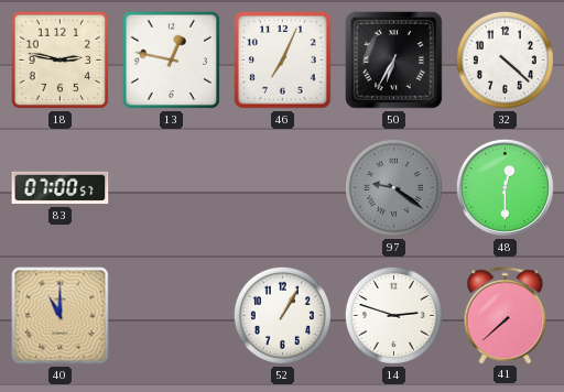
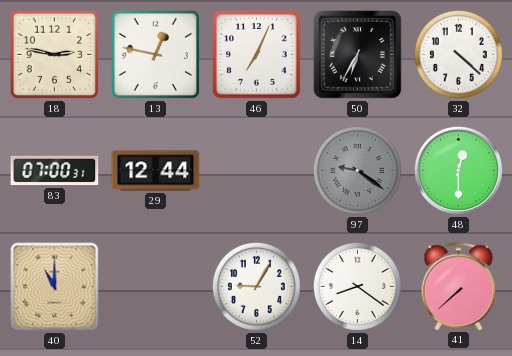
83: 07:00:57 -> 07:00:31
29: none -> 12:44
52: 1:05 -> 9:05
14: 2:48 -> 8:21
